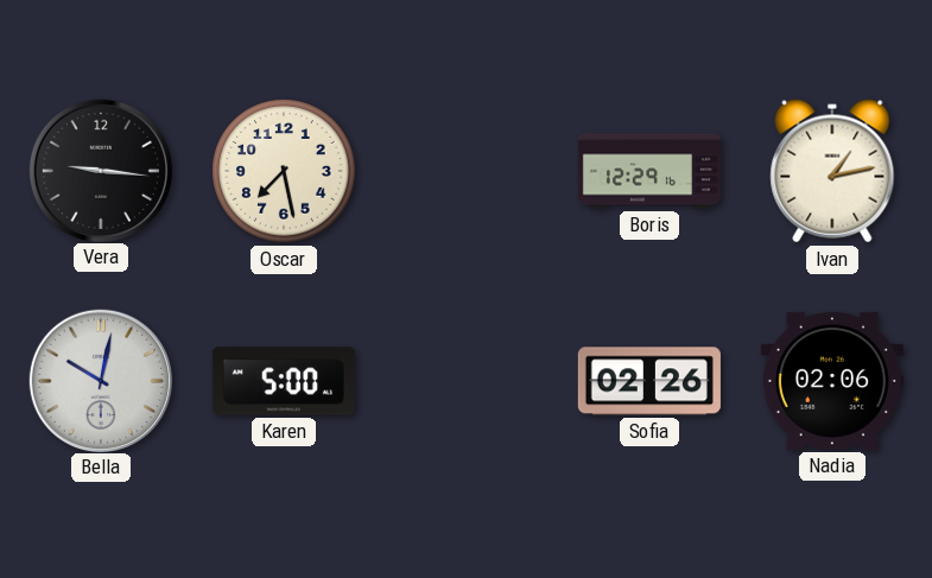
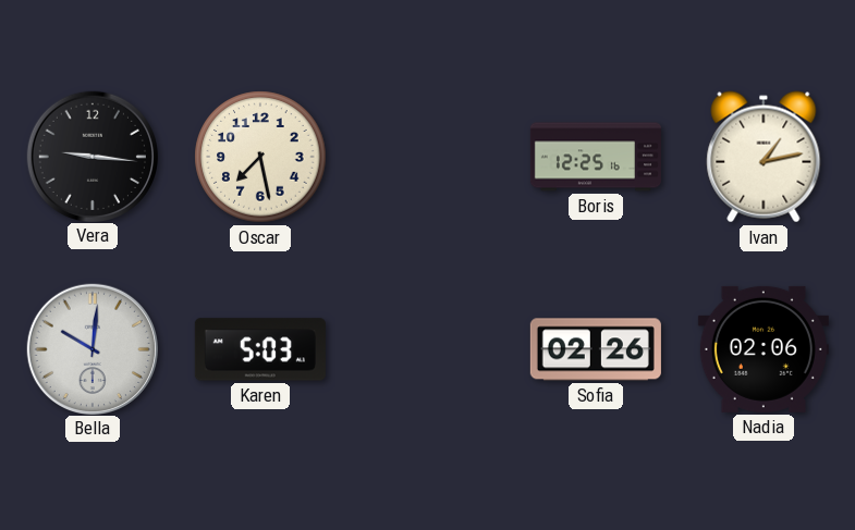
Boris: 12:29 -> 12:25
Bella: 10:02 -> 10:01
Karen: 5:00 -> 5:03
